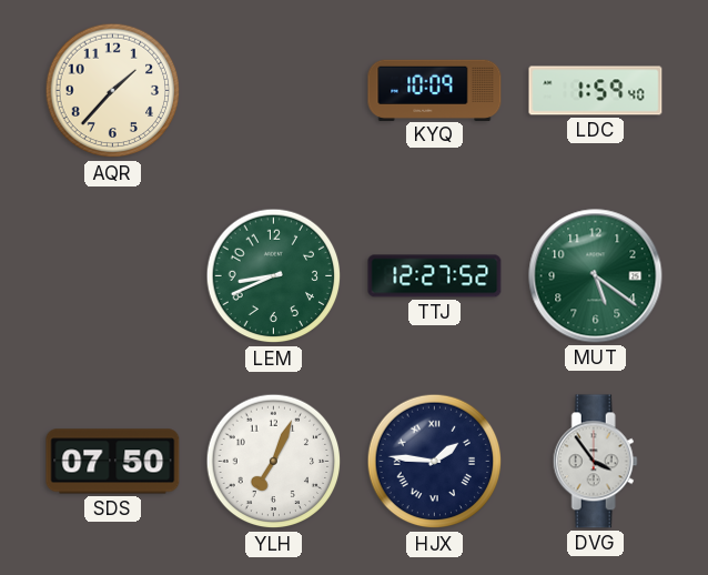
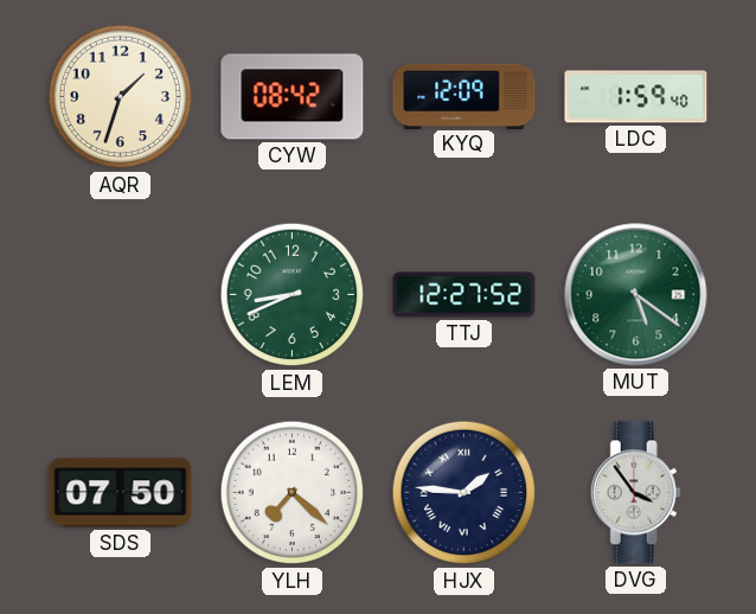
AQR: 1:37 -> 1:33
CYW: none -> 08:42
KYQ: 10:09 -> 12:09
YLH: 7:04 -> 7:22
